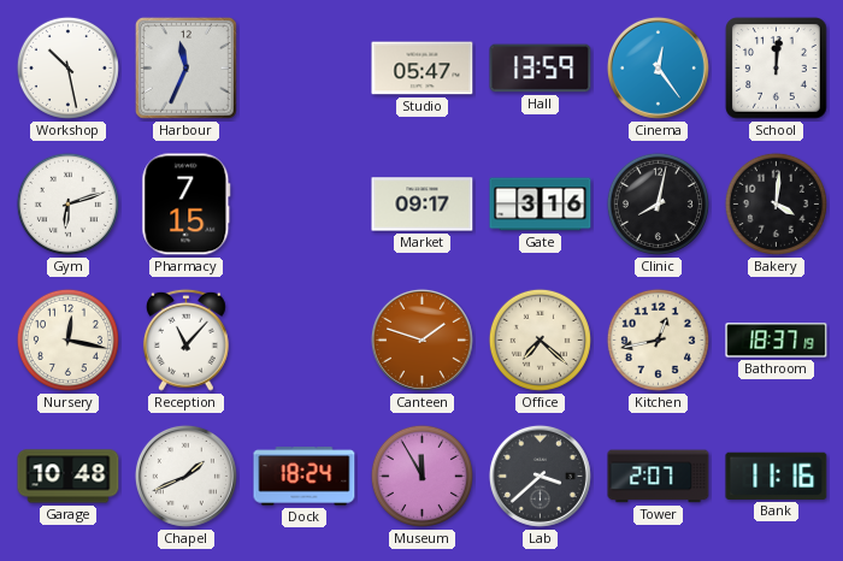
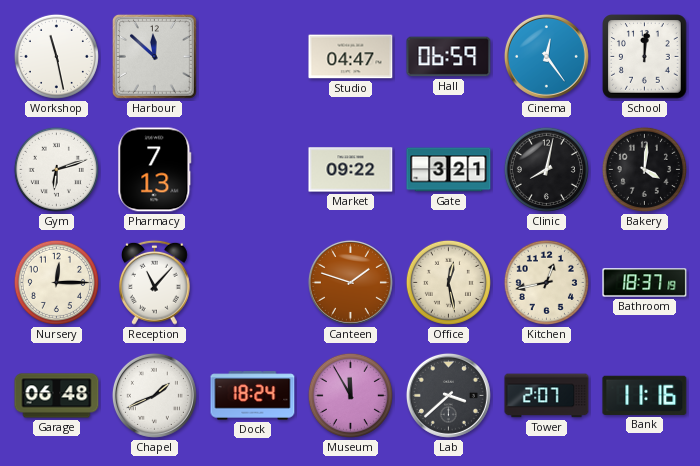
Workshop: 10:28 -> 11:28
Harbour: 11:34 -> 11:52
Studio: 05:47 -> 04:47
Hall: 13:59 -> 06:59
Pharmacy: 7:15 -> 7:13
Market: 09:17 -> 09:22
Gate: 3:16 -> 3:21
Nursery: 12:17 -> 12:15
Office: 7:22 -> 12:28
Garage: 10:48 -> 06:48
